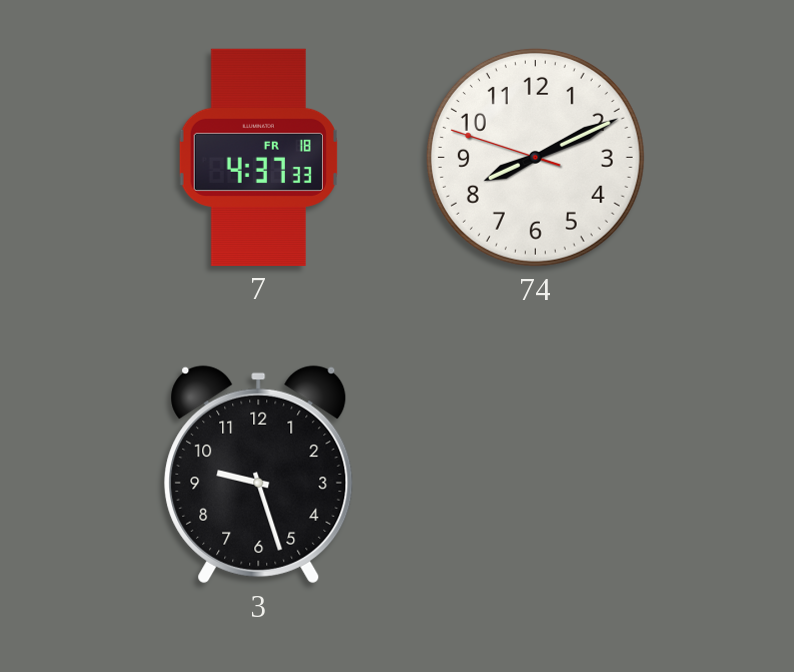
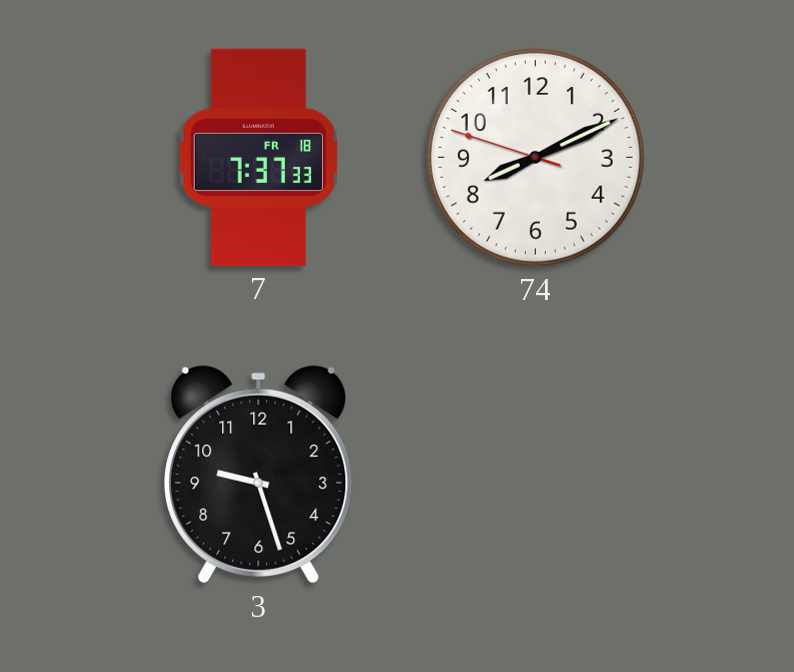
7: 4:37 -> 7:37
